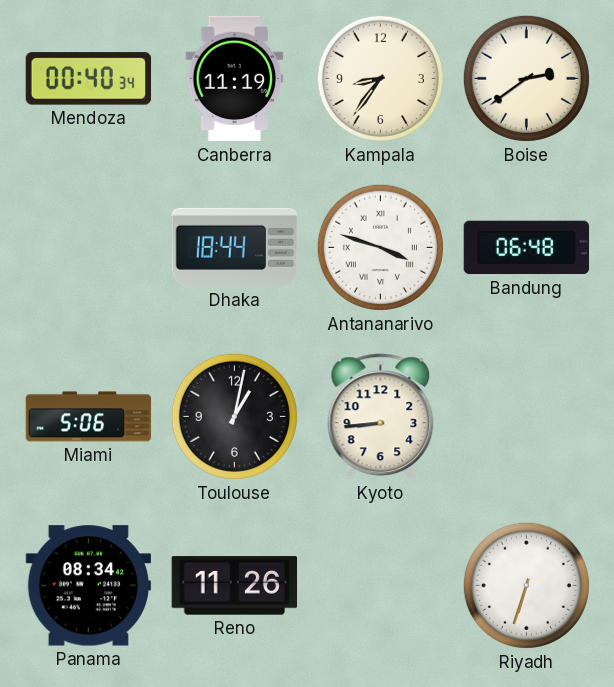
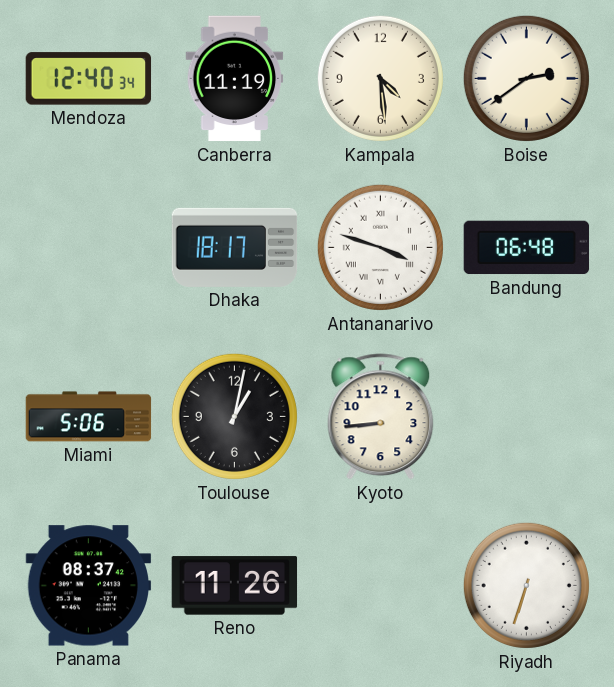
Mendoza: 00:40 -> 12:40
Kampala: 8:36 -> 4:29
Dhaka: 18:44 -> 18:17
Panama: 08:34 -> 08:37
